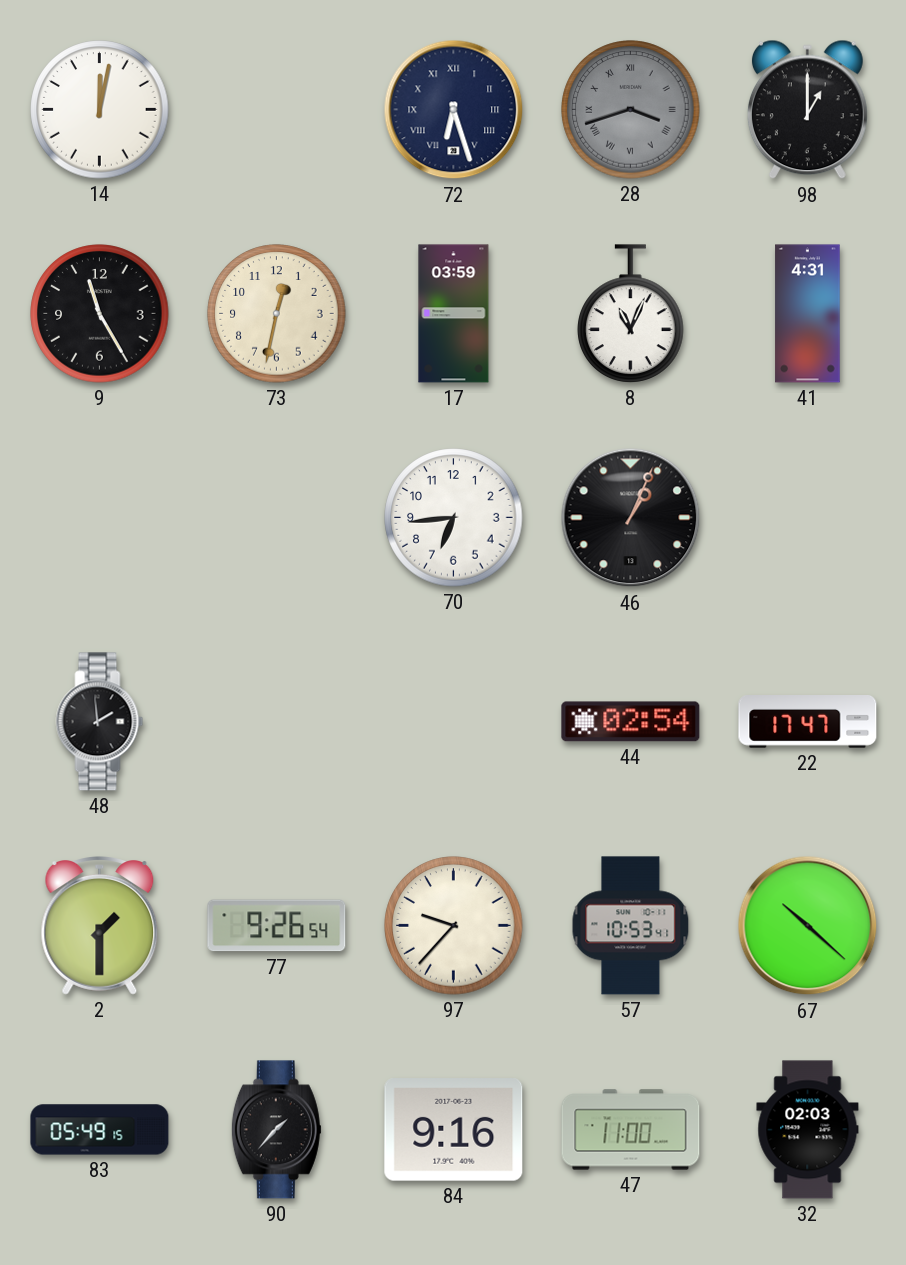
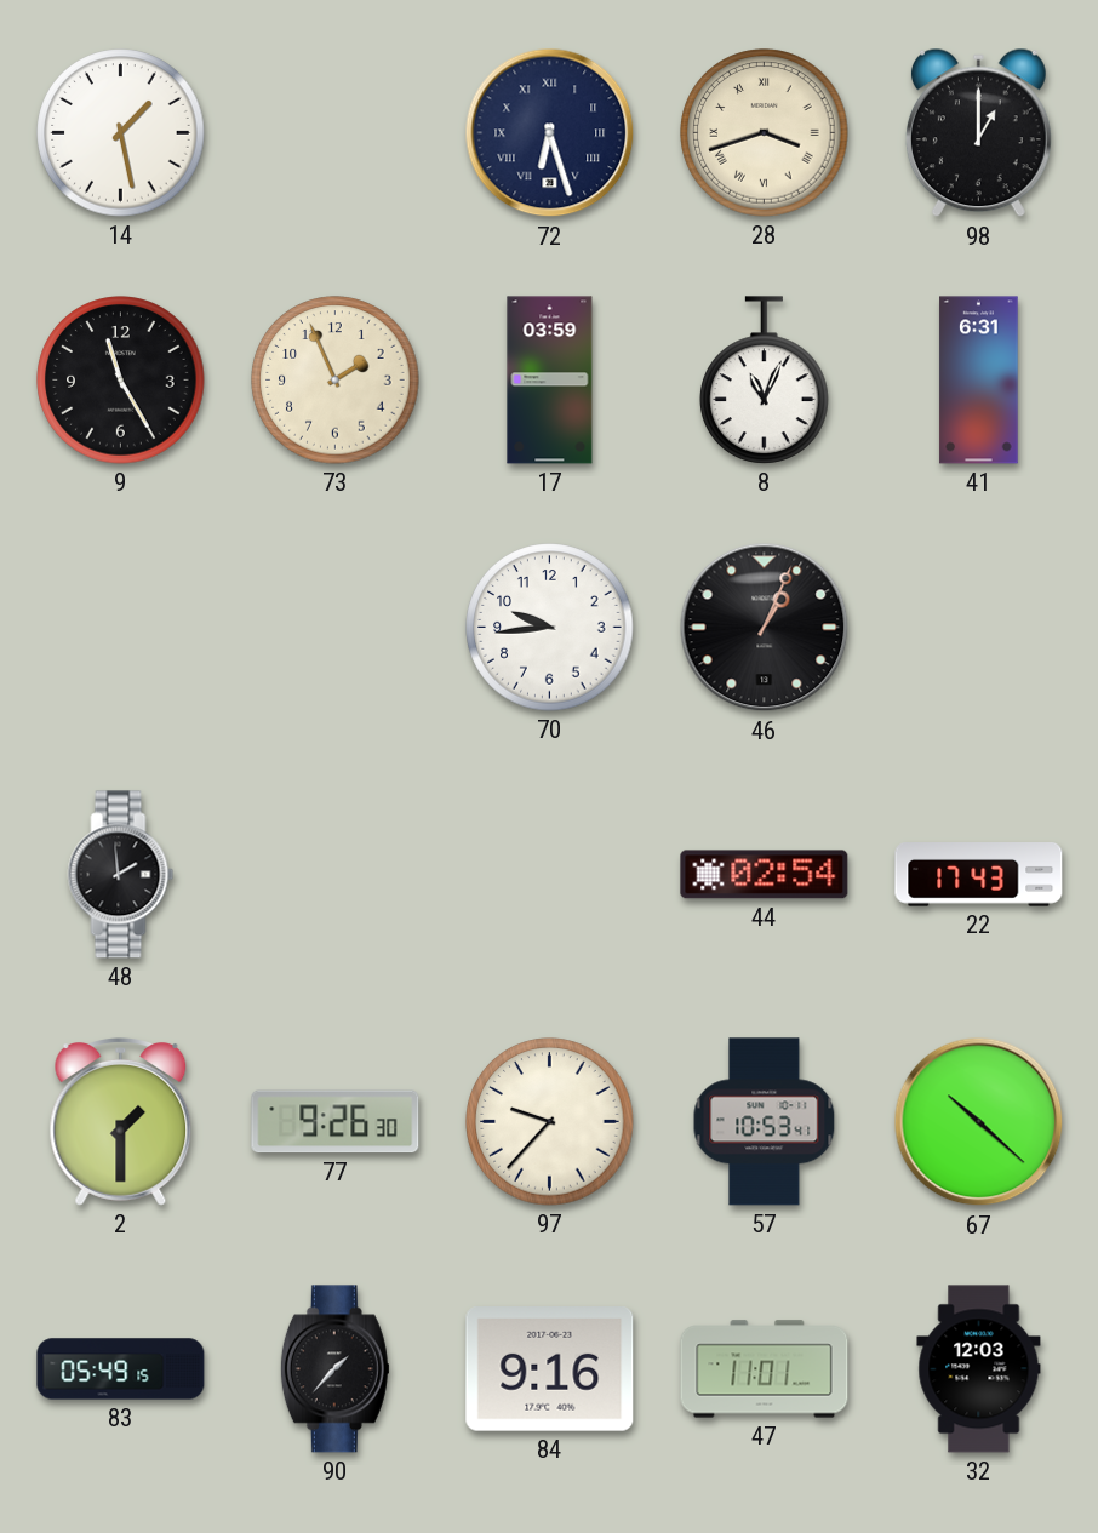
14: 12:02 -> 1:28
28 dial: grey -> cream
73: 12:32 -> 1:56
41: 4:31 -> 6:31
70: 6:44 -> 9:44
22: 17:47 -> 17:43
77: 9:26:54 -> 9:26:30
47: 11:00 -> 11:01
32: 02:03 -> 12:03
